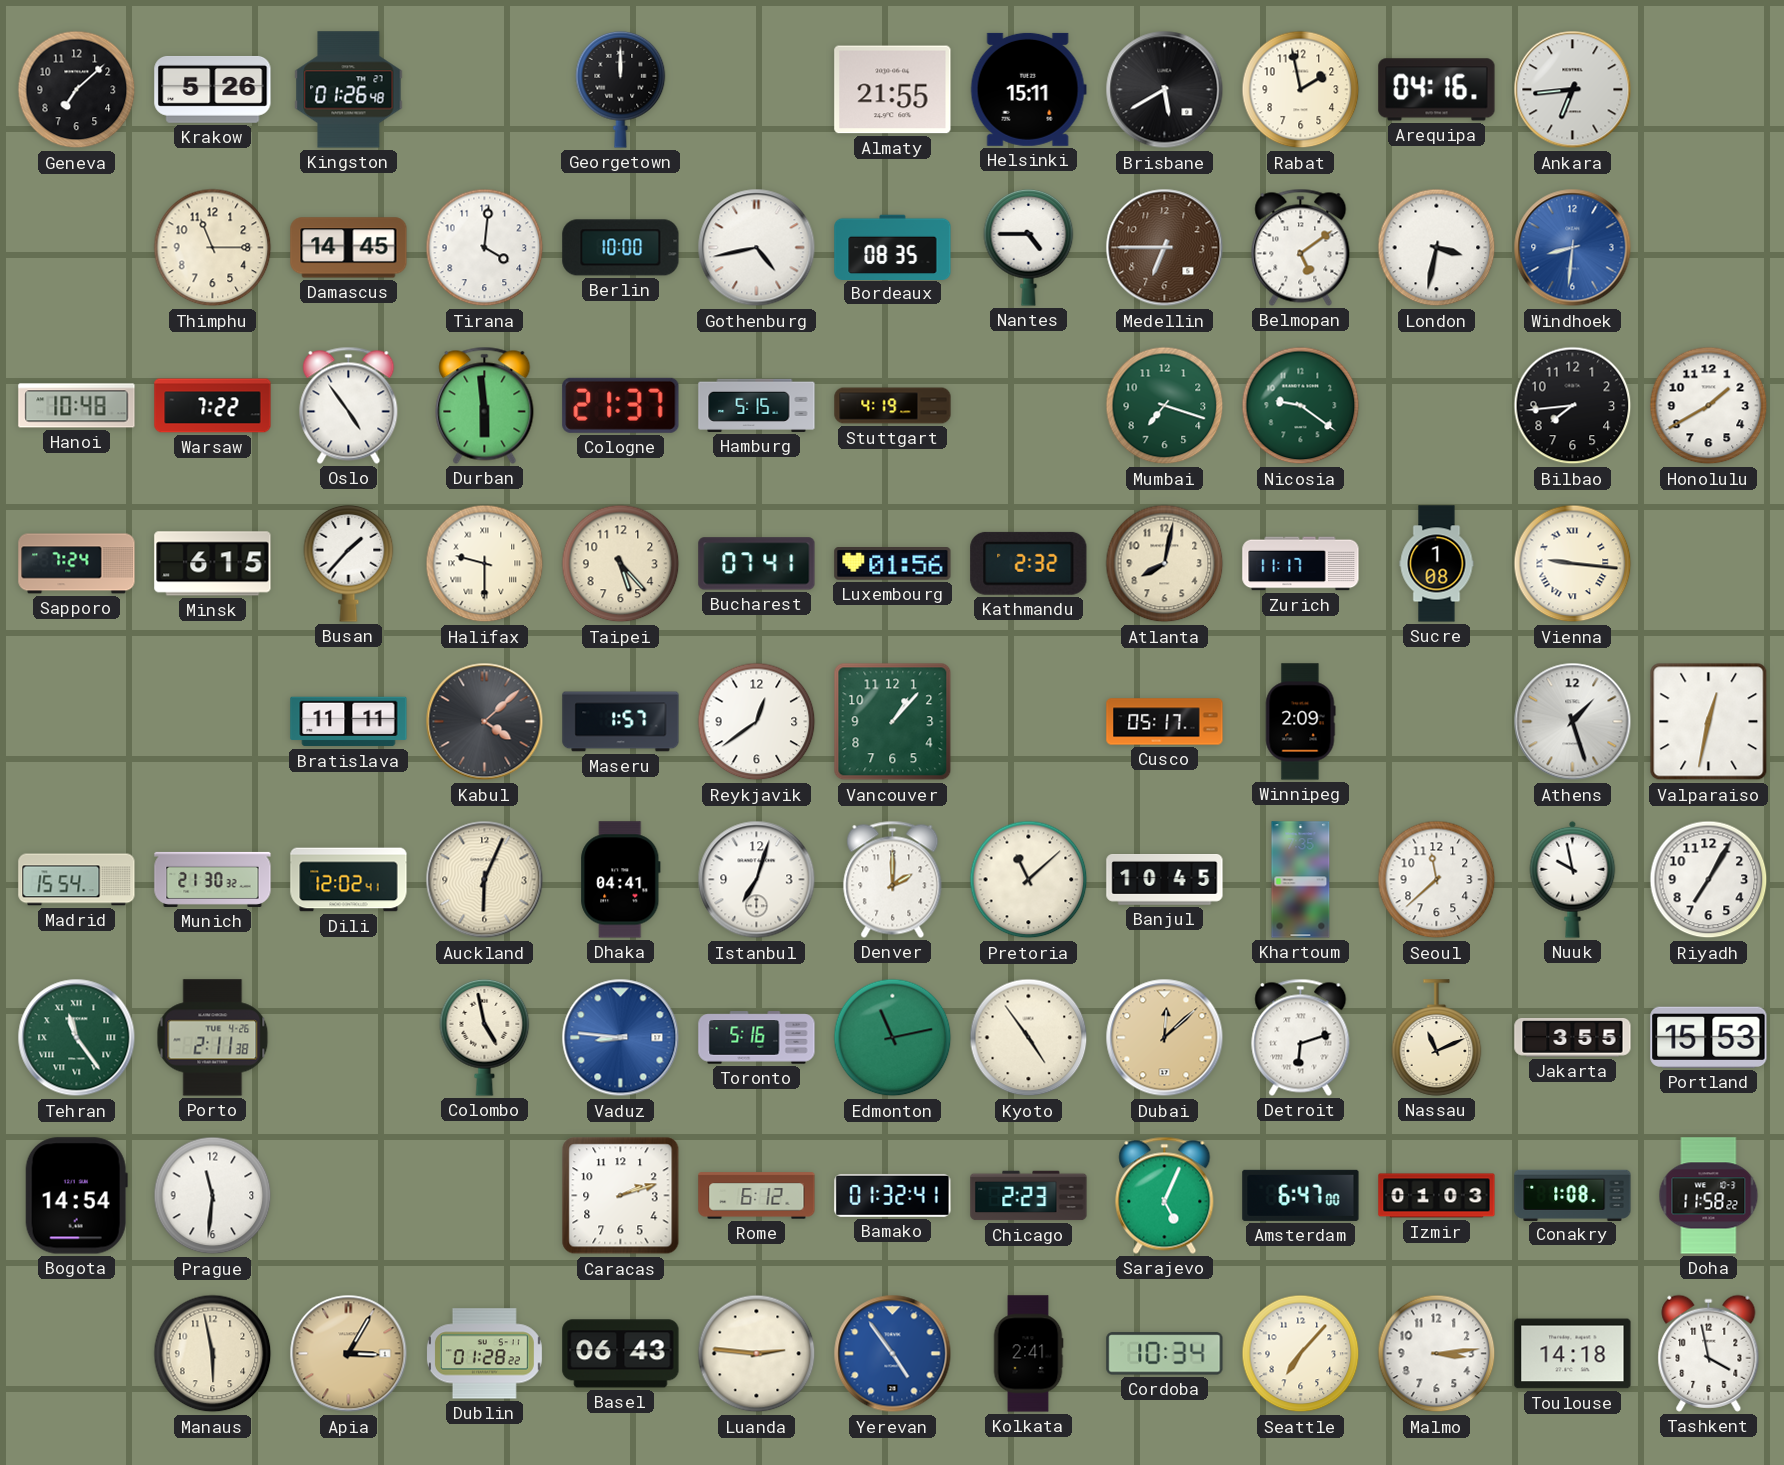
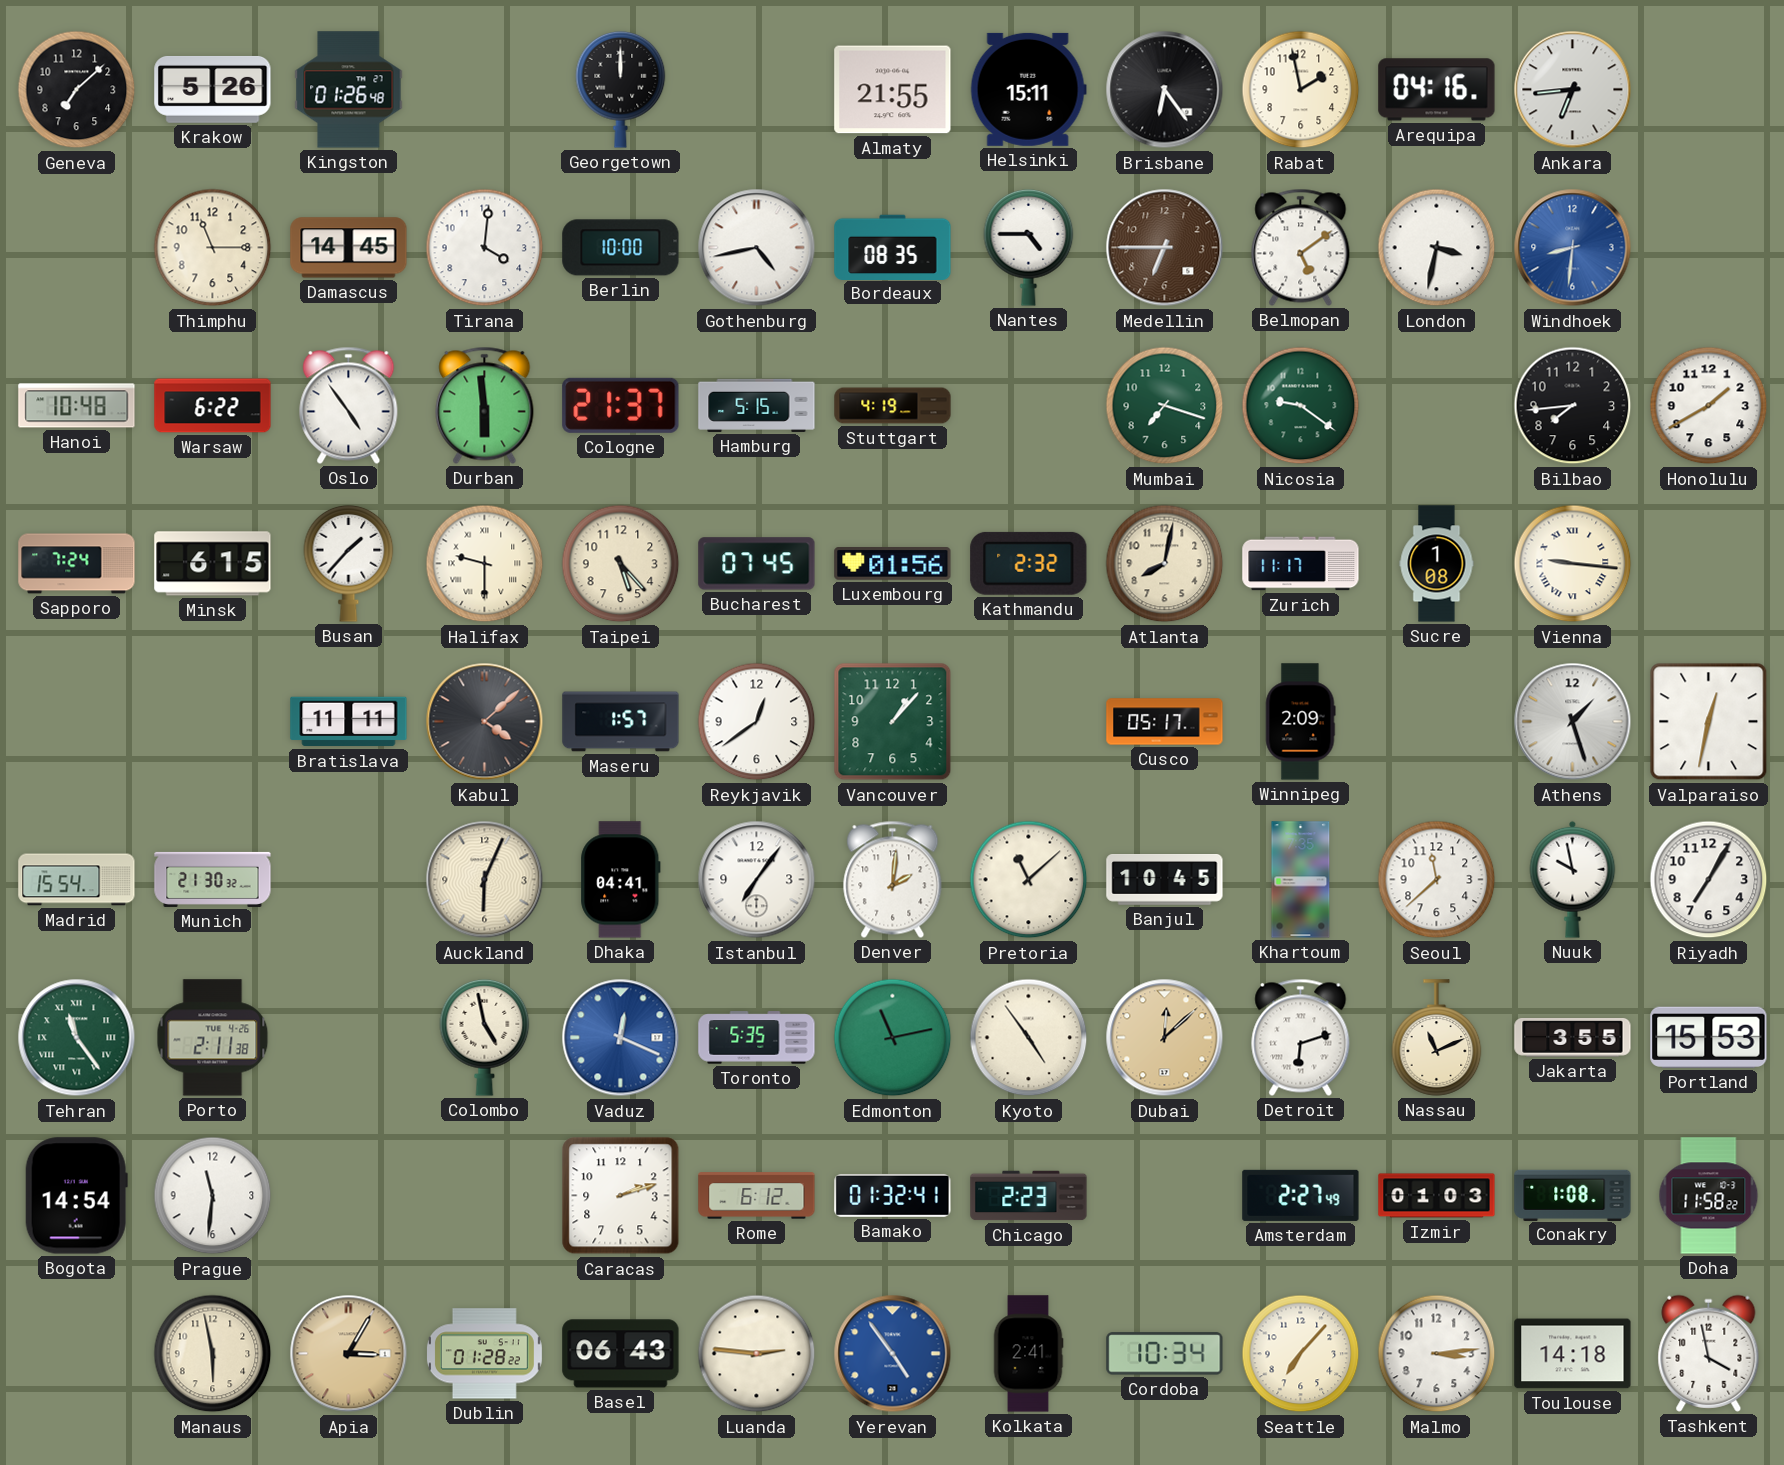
Brisbane: 5:40 -> 6:24
Warsaw: 7:22 -> 6:22
Bucharest: 07:41 -> 07:45
Dili: 12:02 -> none
Istanbul: 7:03 -> 7:06
Denver: 2:00 -> 2:01
Vaduz: 8:46 -> 12:19
Toronto: 5:16 -> 5:35
Sarajevo: 5:04 -> none
Amsterdam: 6:47 -> 2:27
